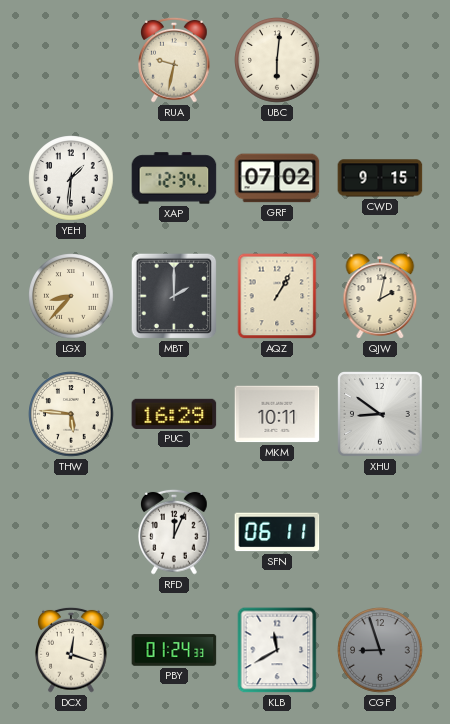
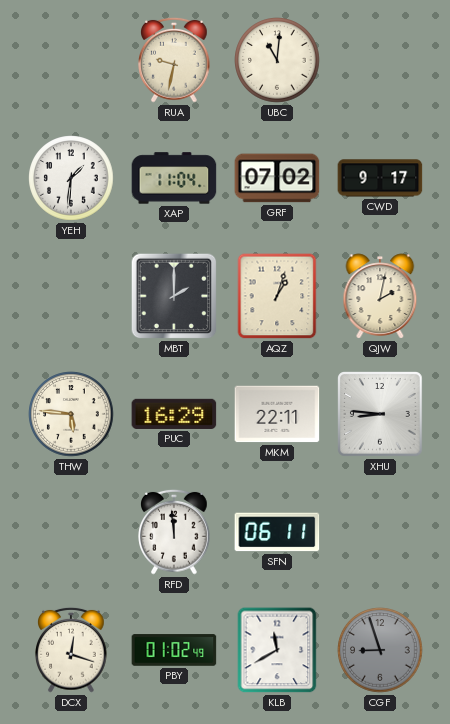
UBC: 6:01 -> 11:01
XAP: 12:34 -> 11:04
CWD: 9:15 -> 9:17
LGX: 8:37 -> none
AQZ: 1:05 -> 1:03
MKM: 10:11 -> 22:11
XHU: 8:51 -> 8:46
RFD: 12:04 -> 11:59
PBY: 01:24 -> 01:02
